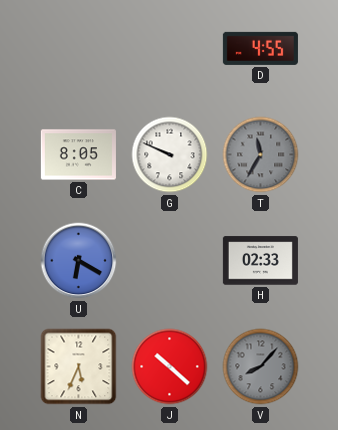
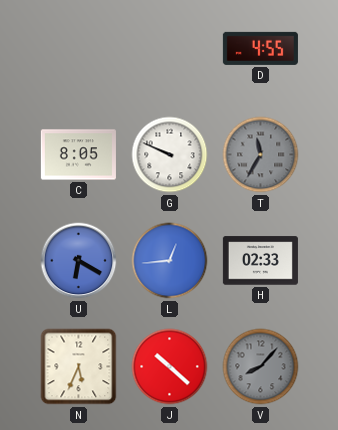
L: none -> 12:44
